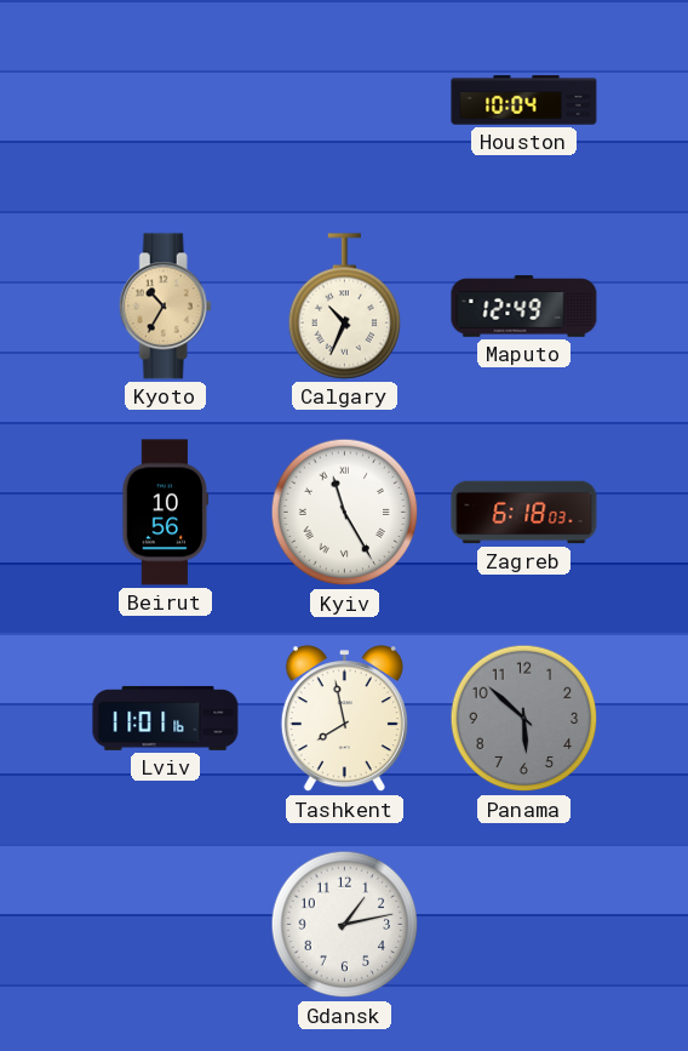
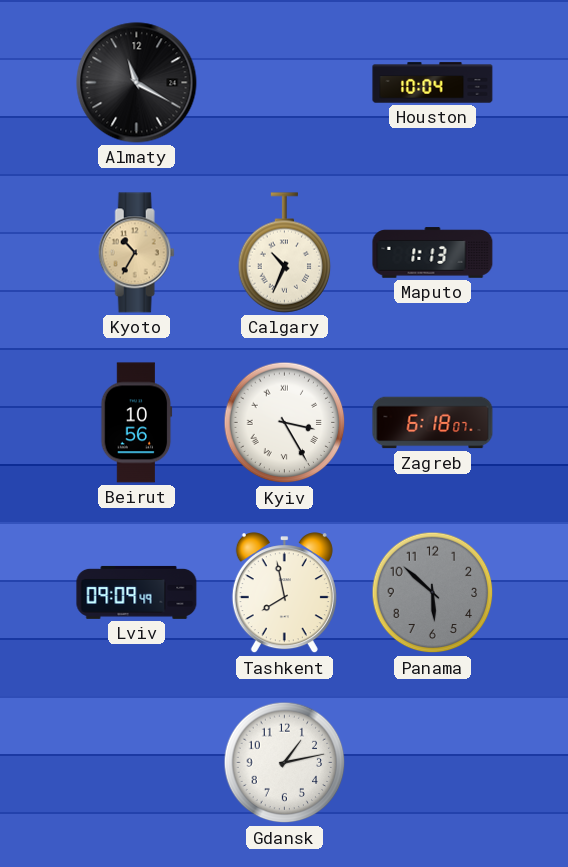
Almaty: none -> 11:20
Maputo: 12:49 -> 1:13
Kyiv: 11:25 -> 3:25
Zagreb: 6:18:03 -> 6:18:07
Lviv: 11:01 -> 09:09
